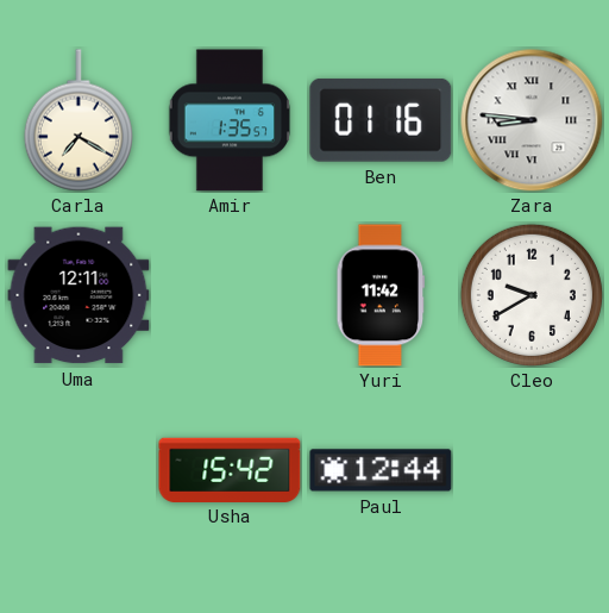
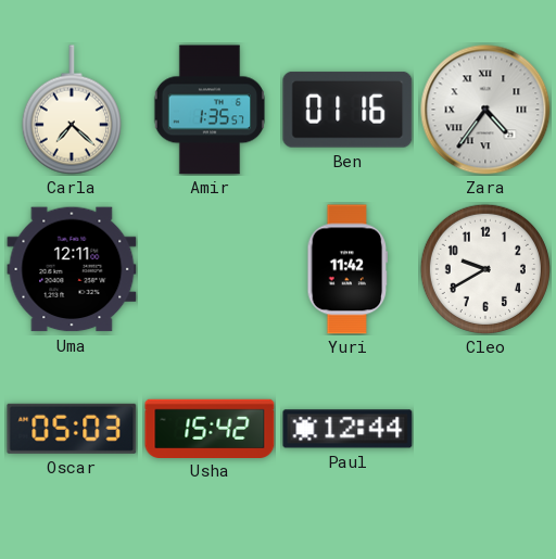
Carla: 7:20 -> 7:22
Zara: 8:46 -> 4:36
Oscar: none -> 05:03
